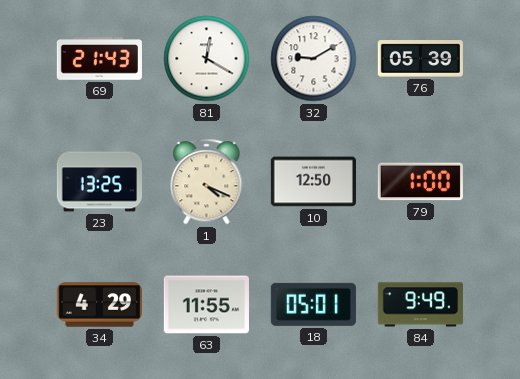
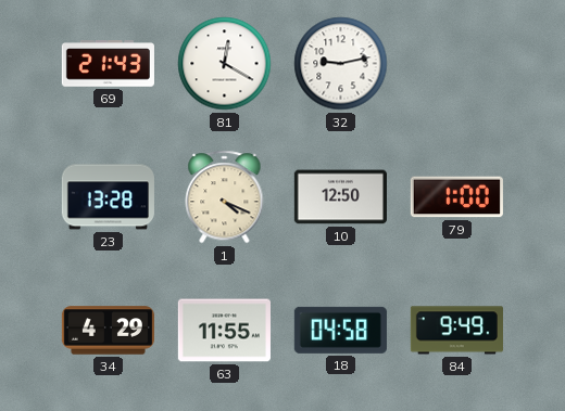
32: 9:10 -> 9:13
76: 05:39 -> none
23: 13:25 -> 13:28
18: 05:01 -> 04:58
